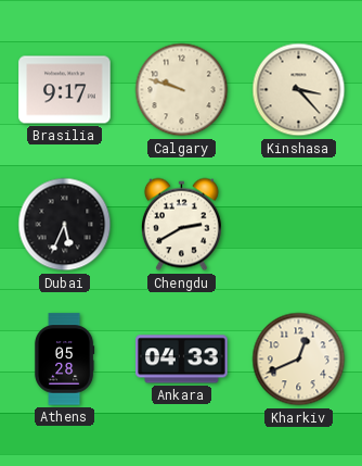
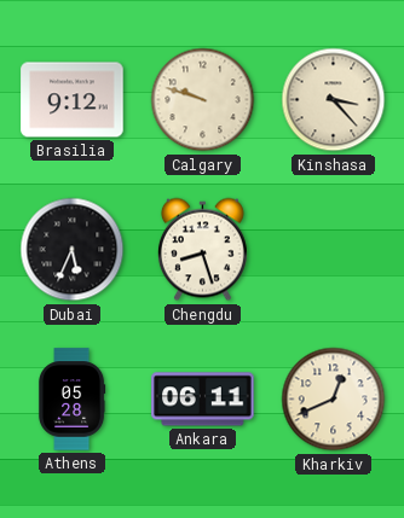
Brasilia: 9:17 -> 9:12
Chengdu: 2:40 -> 8:27
Ankara: 04:33 -> 06:11
